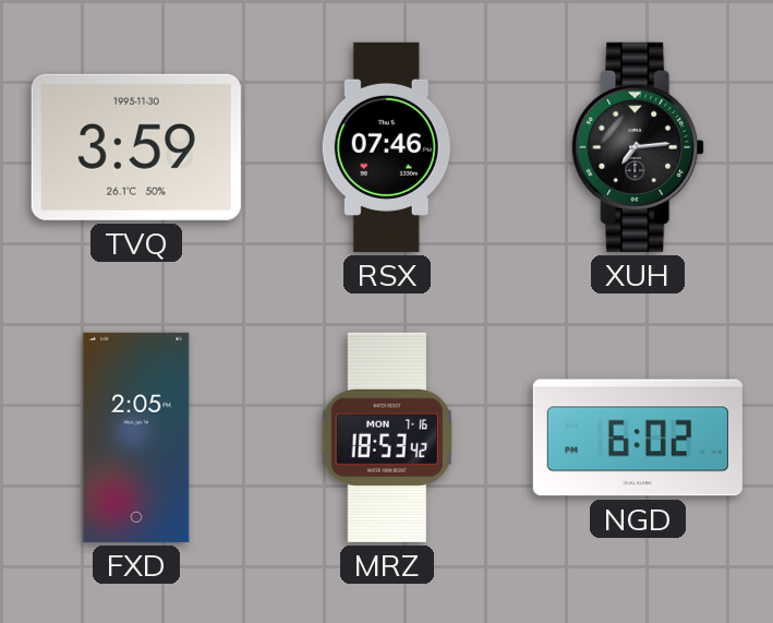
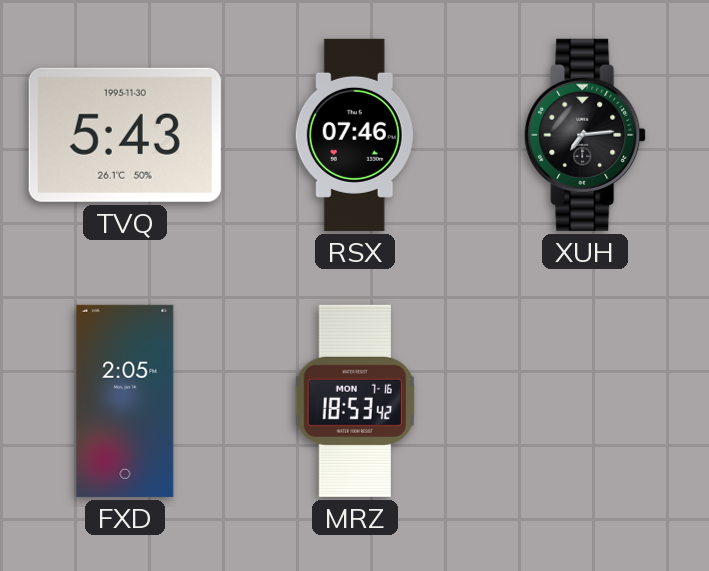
TVQ: 3:59 -> 5:43
NGD: 6:02 -> none
